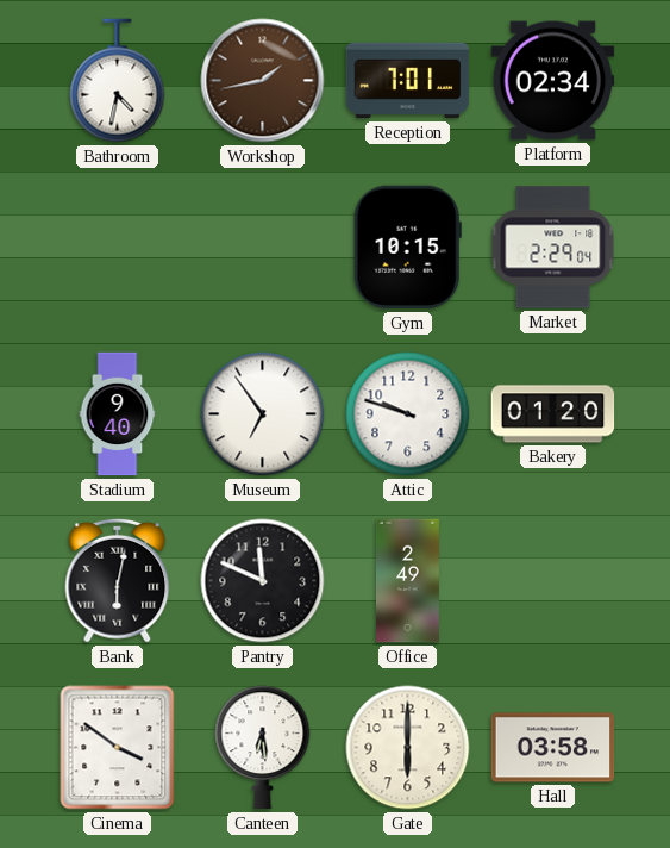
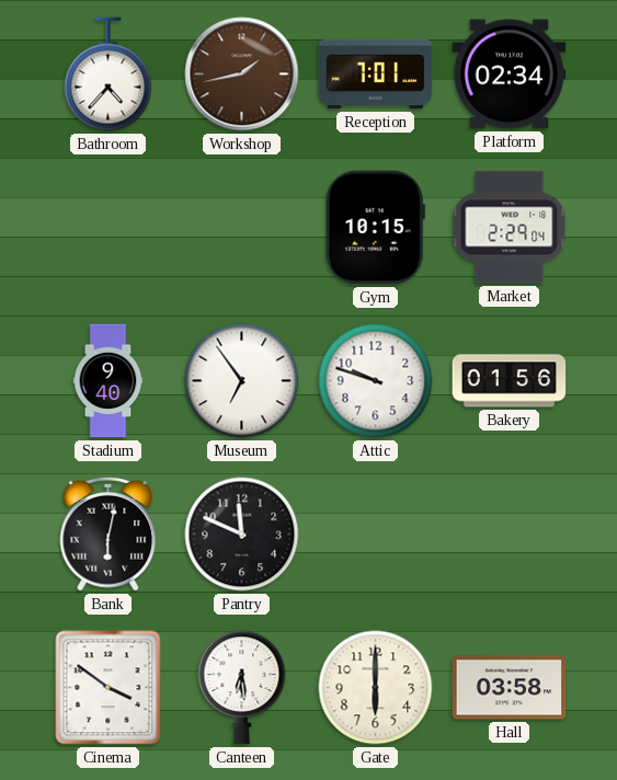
Bathroom: 4:32 -> 4:37
Bakery: 01:20 -> 01:56
Office: 2:49 -> none
